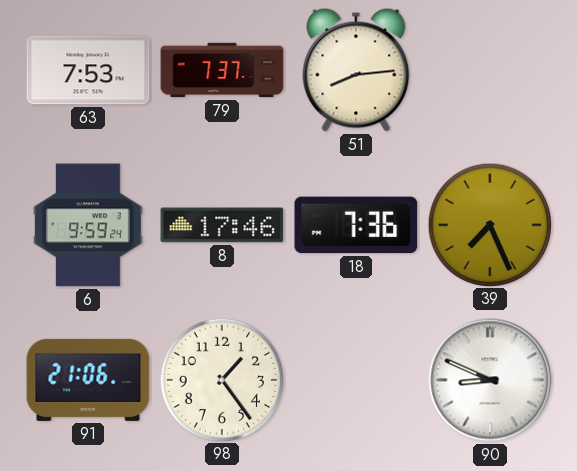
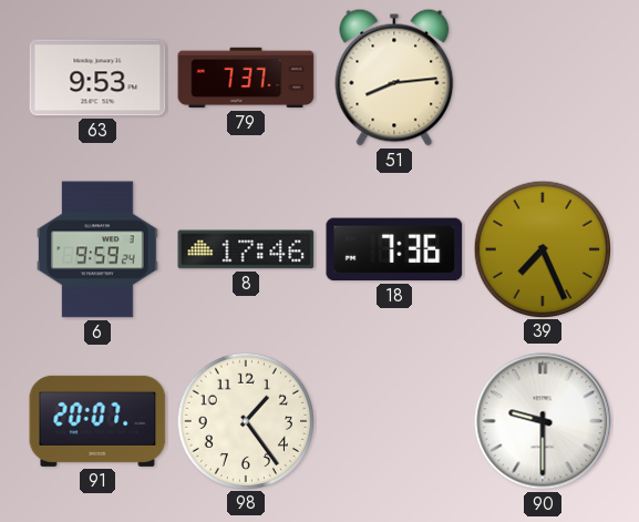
63: 7:53 -> 9:53
91: 21:06 -> 20:07
90: 8:49 -> 9:30
